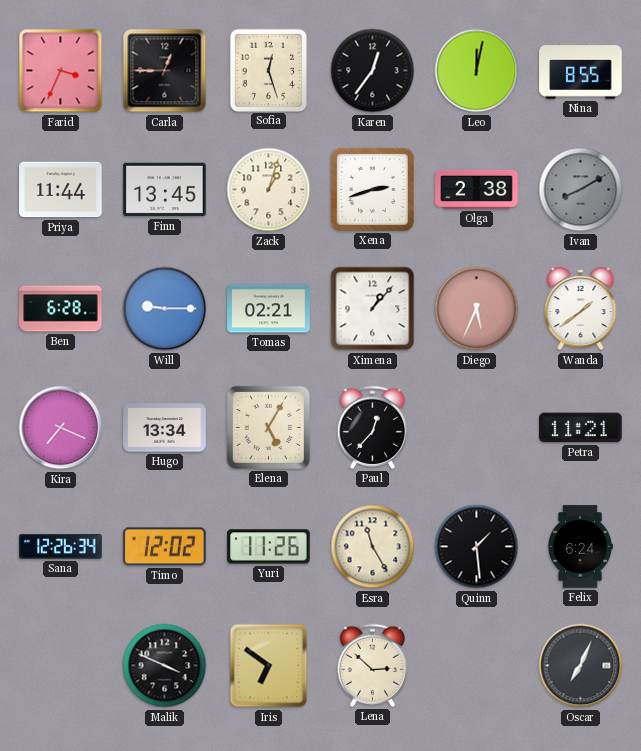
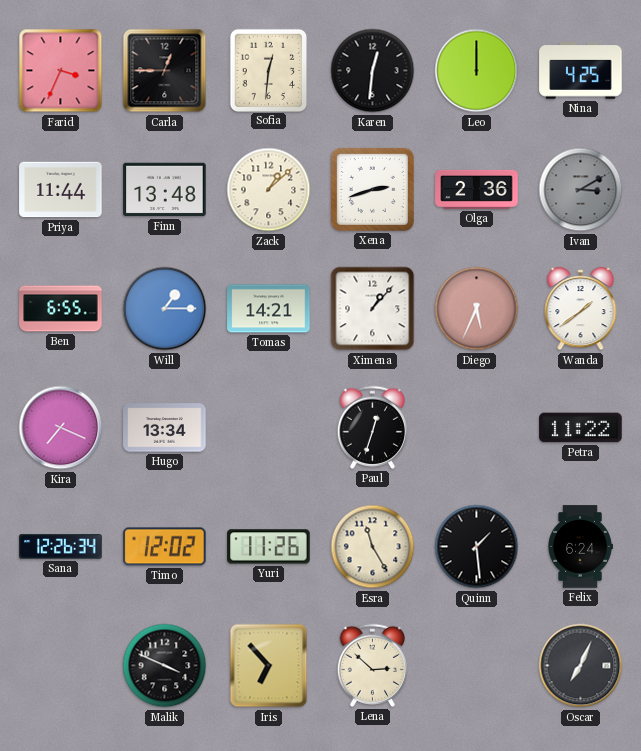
Sofia: 12:27 -> 12:31
Karen: 12:36 -> 12:31
Leo: 12:02 -> 12:00
Nina: 8:55 -> 4:25
Finn: 13:45 -> 13:48
Zack: 1:03 -> 1:08
Olga: 2:38 -> 2:36
Ivan: 8:10 -> 3:10
Ben: 6:28 -> 6:55
Will: 9:15 -> 1:15
Tomas: 02:21 -> 14:21
Elena: 5:05 -> none
Paul: 12:37 -> 12:33
Petra: 11:21 -> 11:22
Iris: 6:51 -> 6:53
